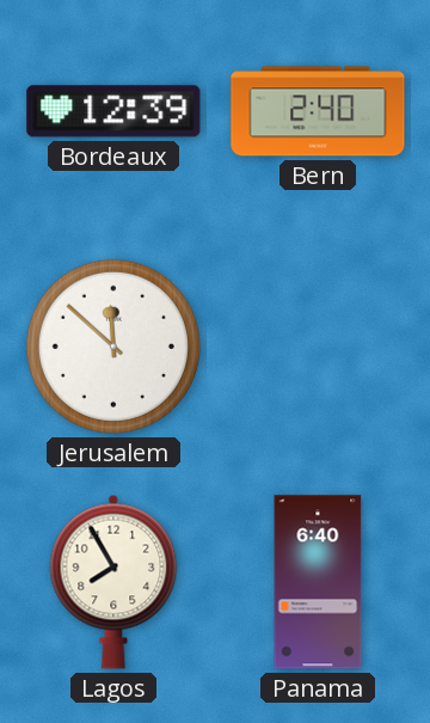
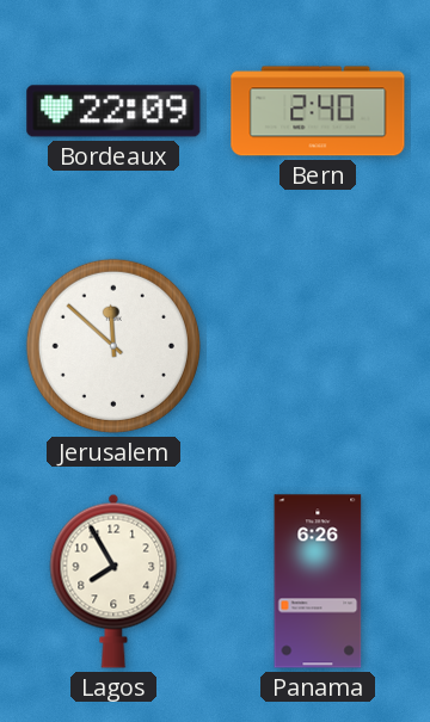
Bordeaux: 12:39 -> 22:09
Panama: 6:40 -> 6:26
